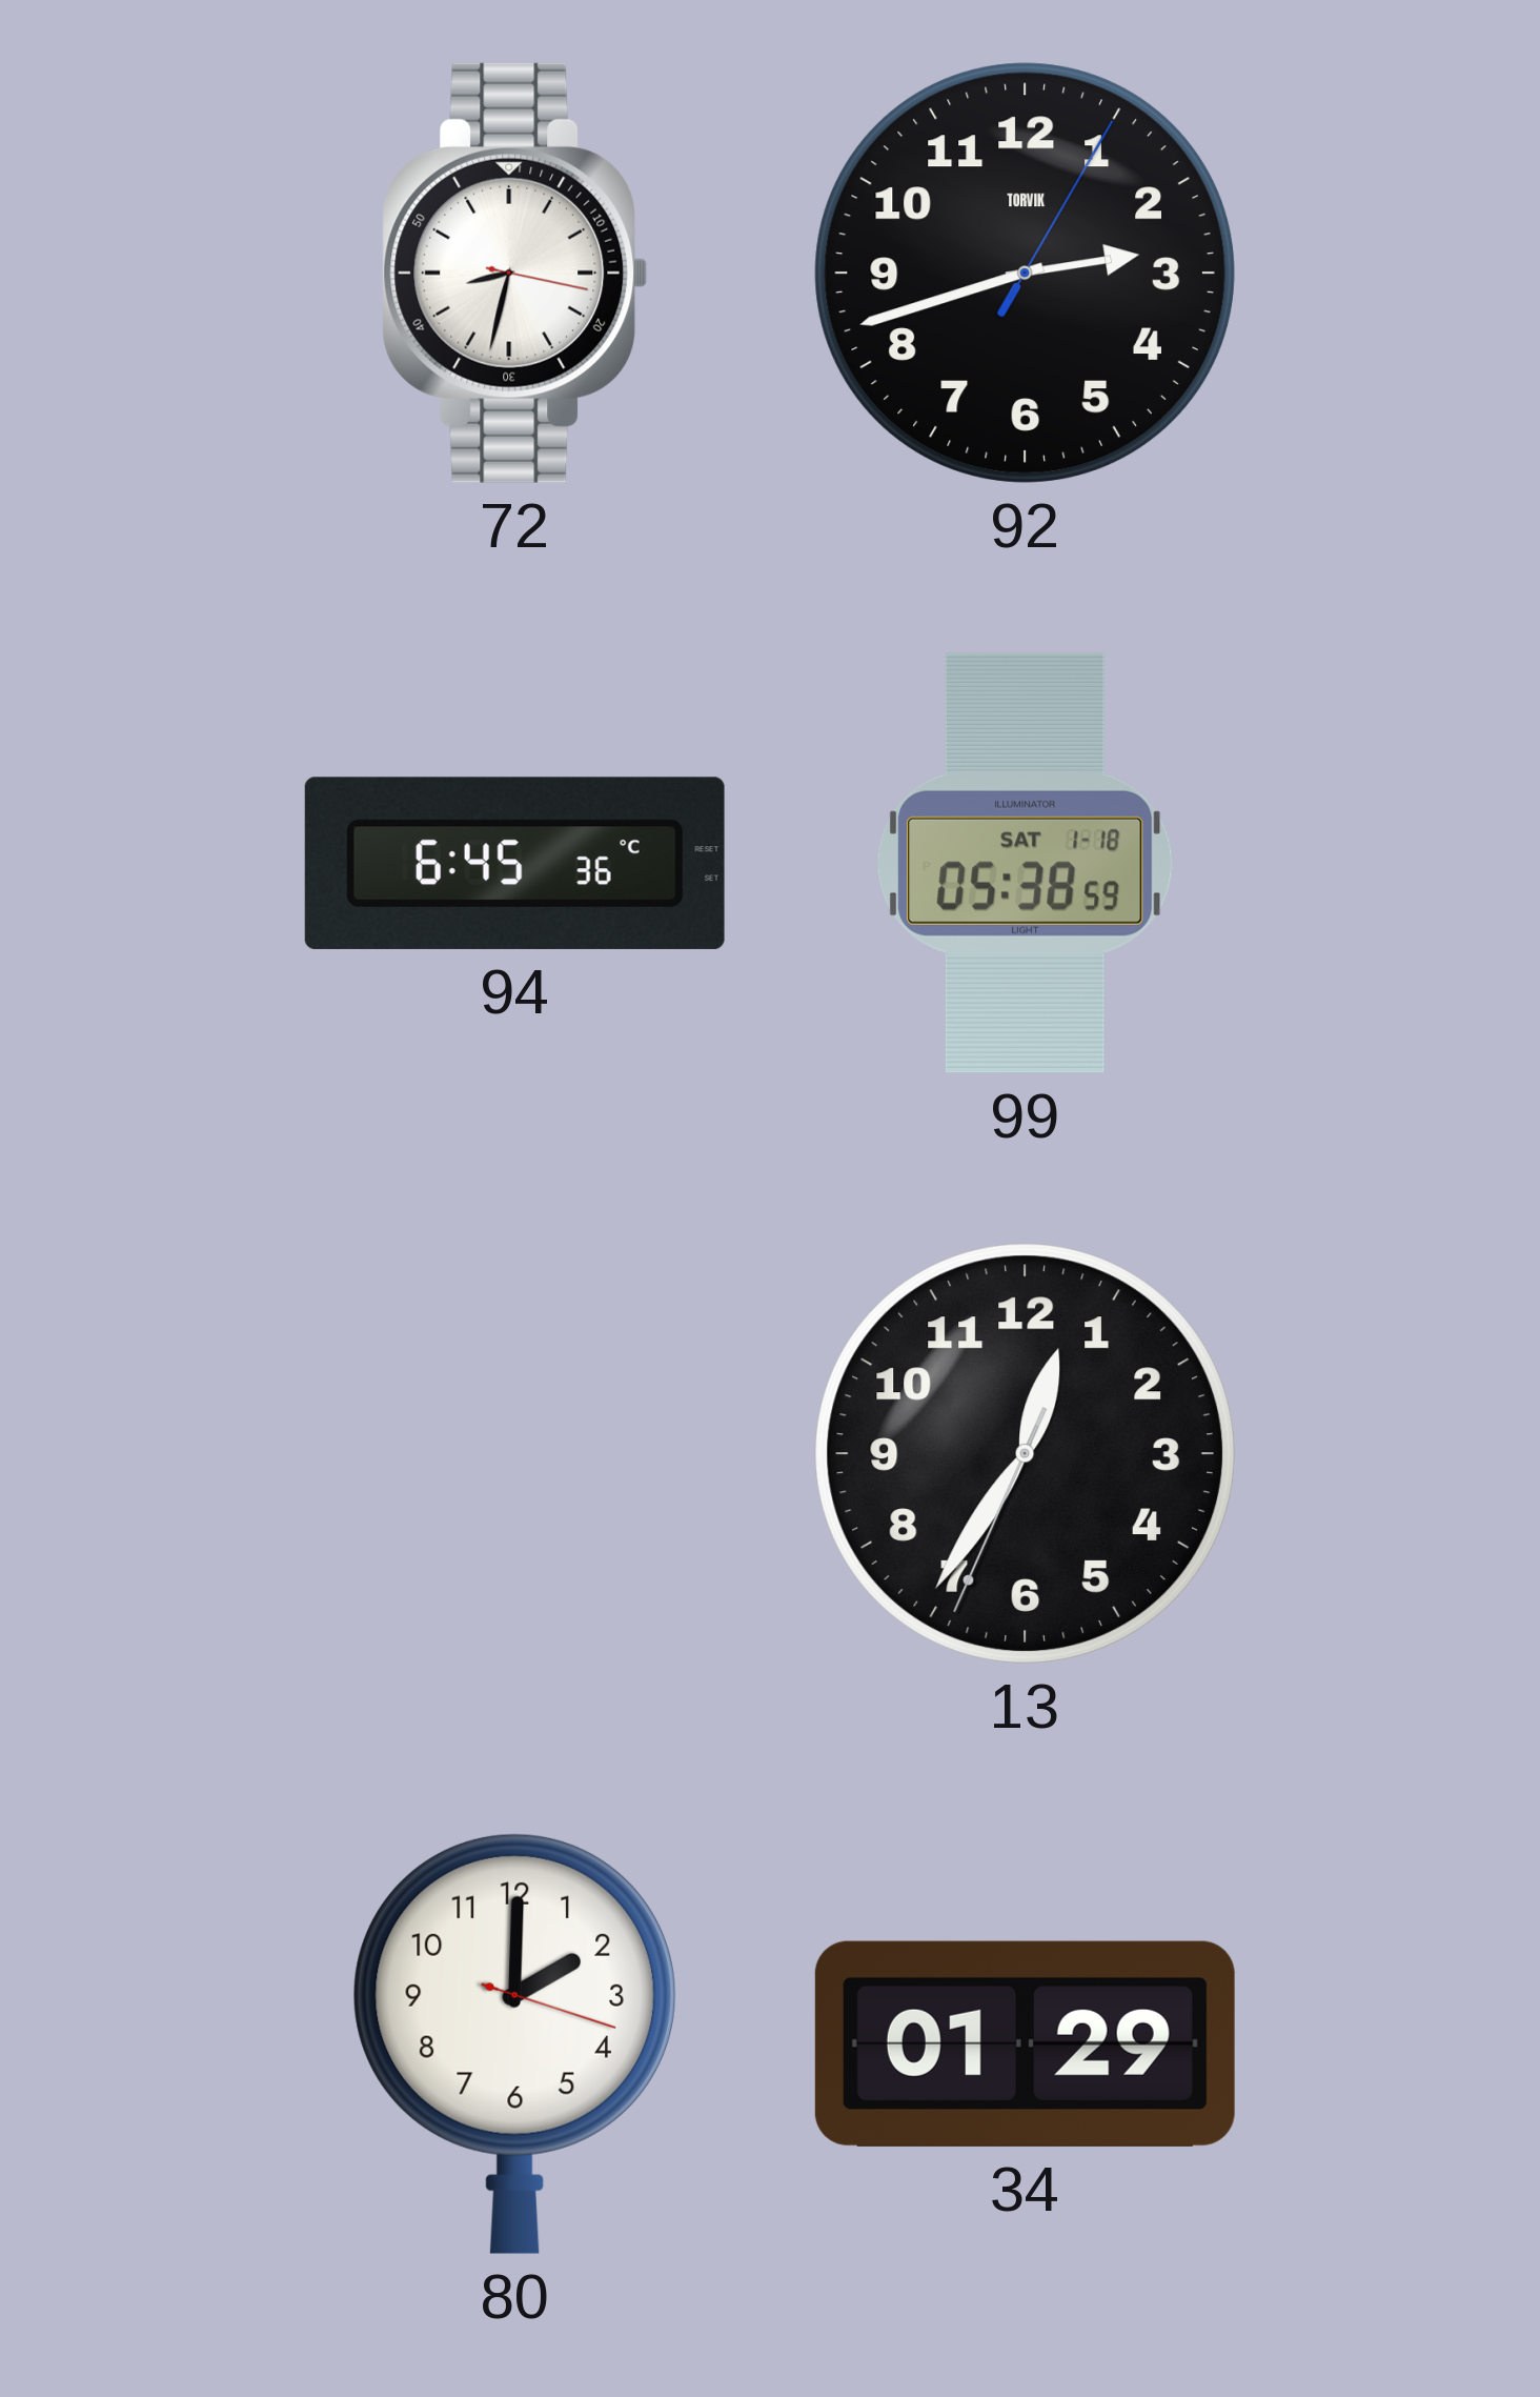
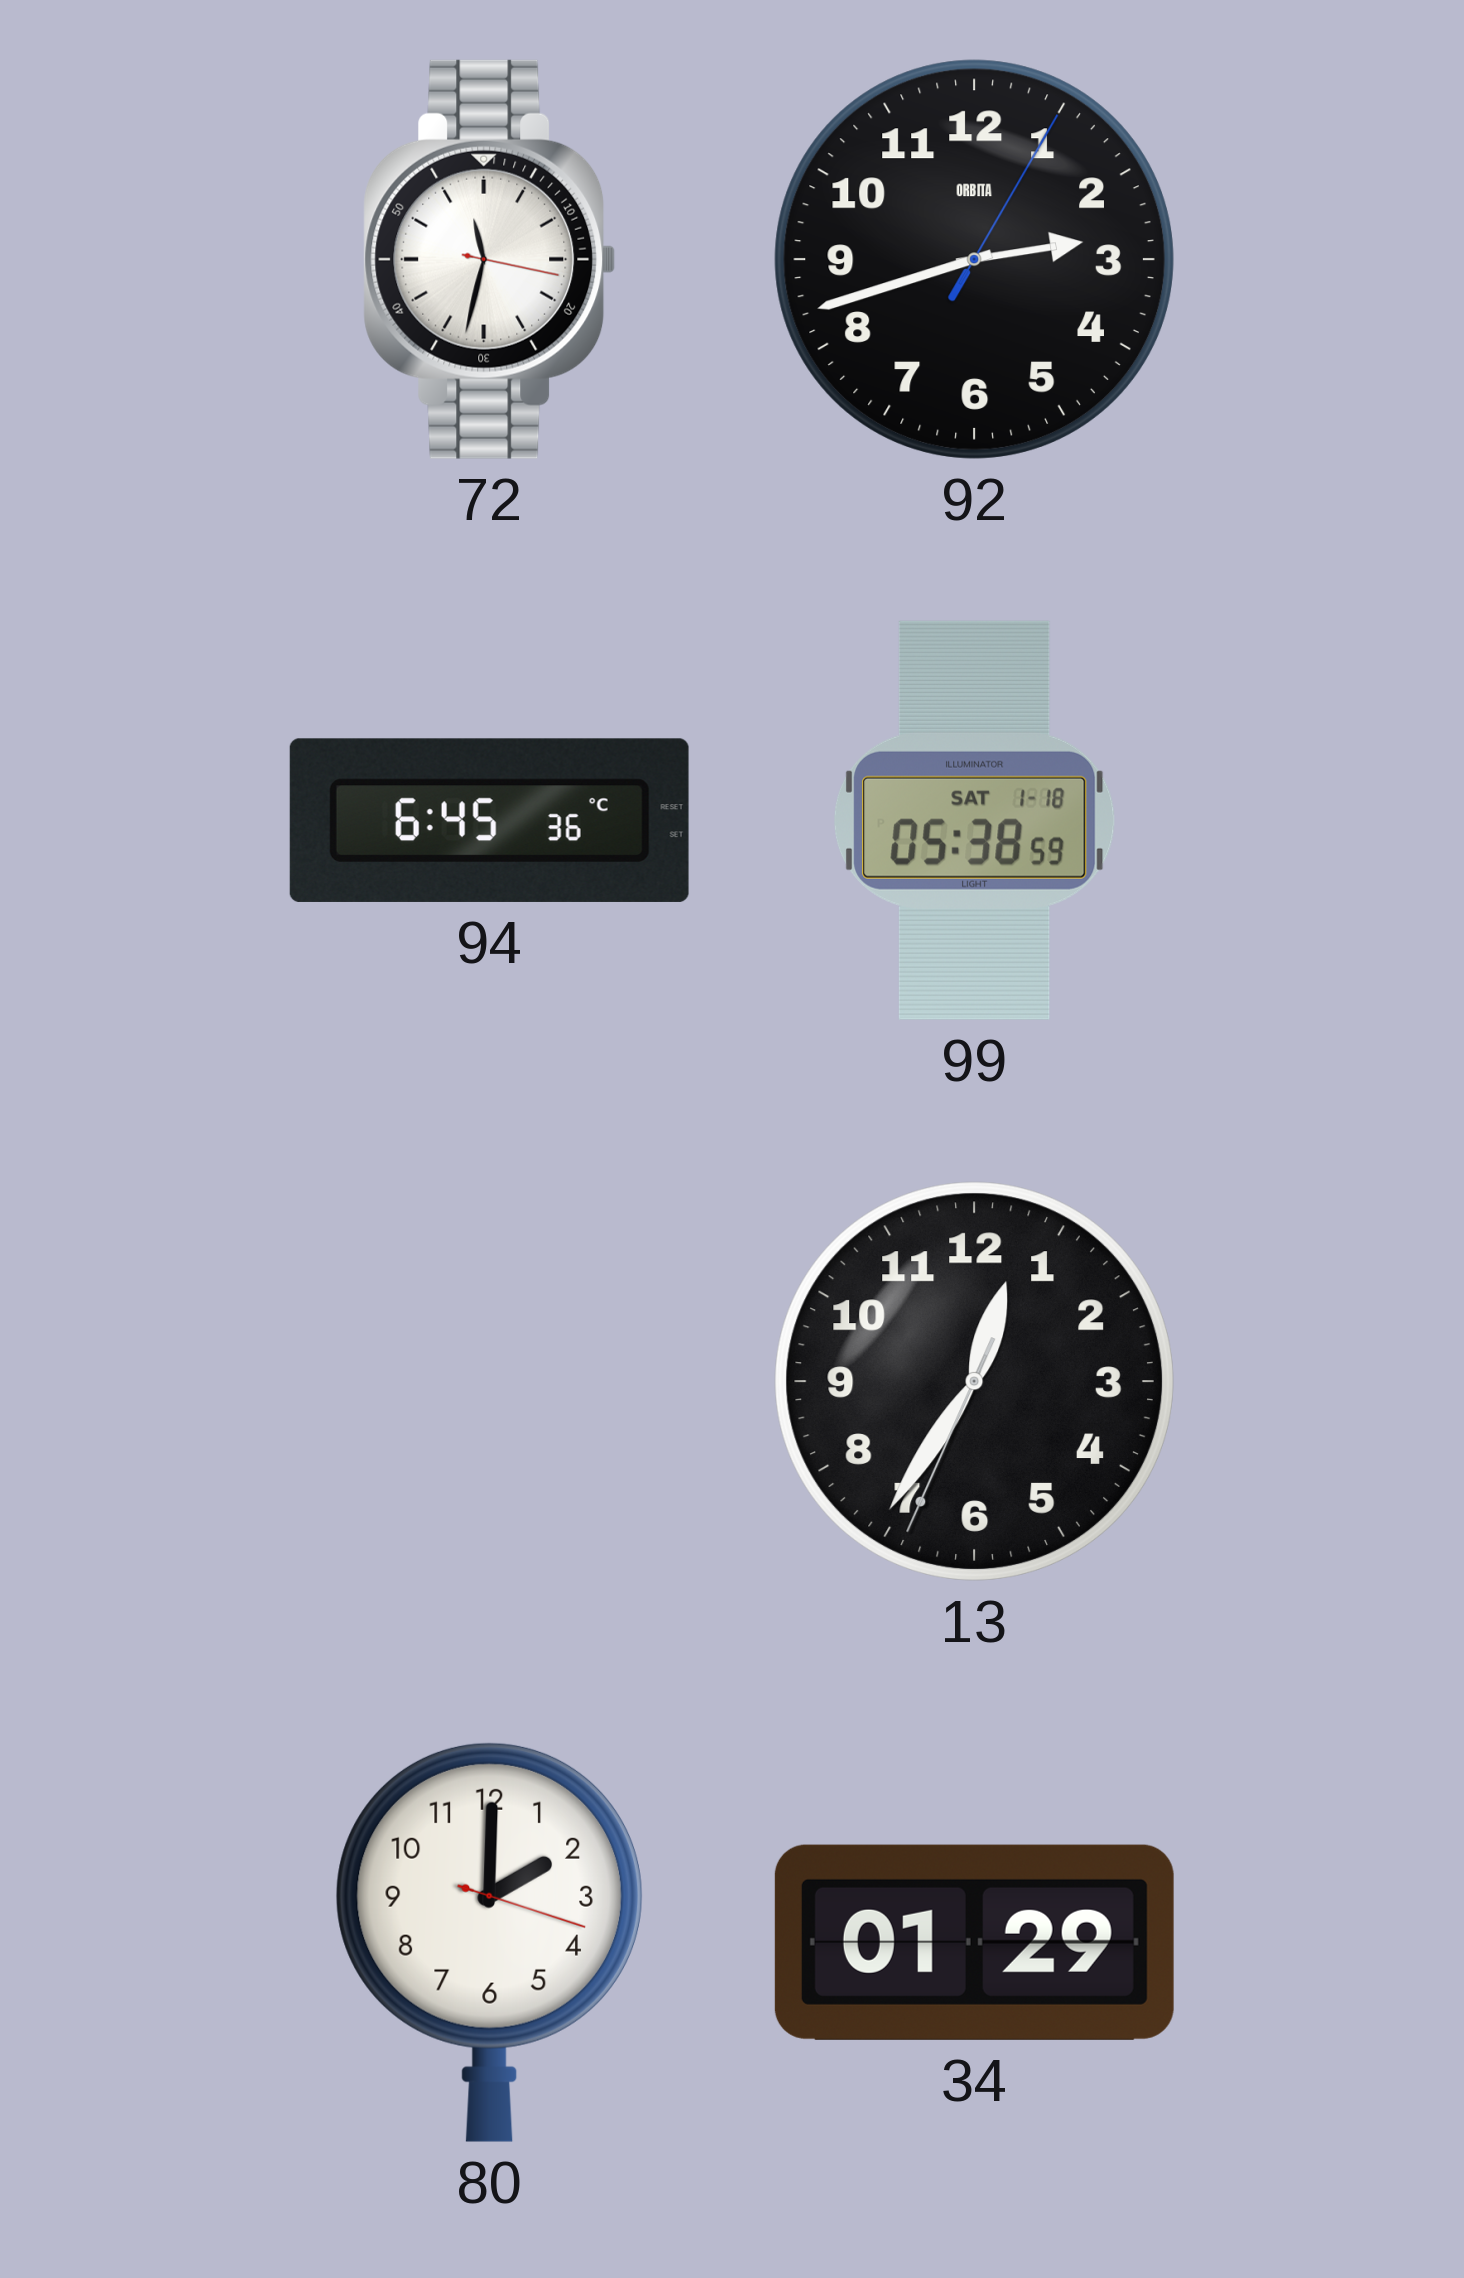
72: 8:32 -> 11:32
92 brand: TORVIK -> ORBITA
